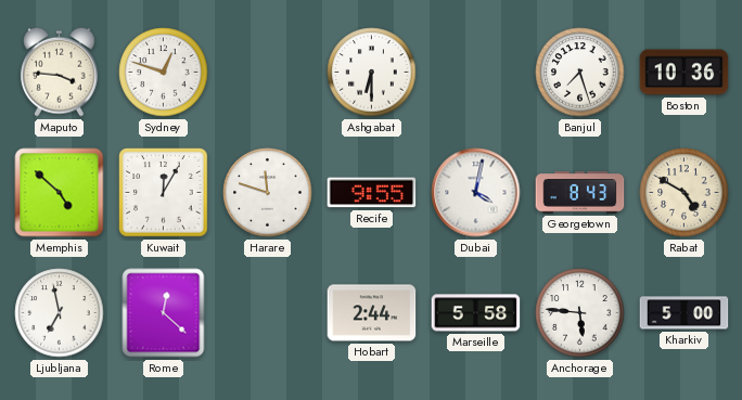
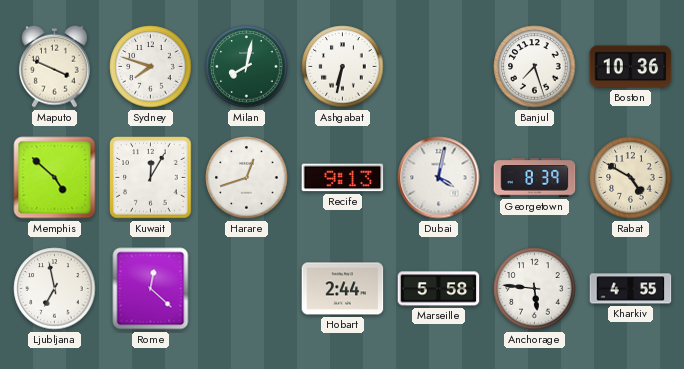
Maputo: 3:46 -> 3:49
Sydney: 12:48 -> 7:48
Milan: none -> 8:02
Ashgabat: 6:30 -> 6:32
Harare: 11:48 -> 12:42
Recife: 9:55 -> 9:13
Georgetown: 8:43 -> 8:39
Kharkiv: 5:00 -> 4:55
